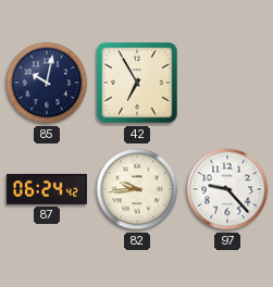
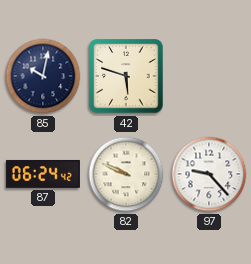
42: 6:55 -> 5:48
82: 9:44 -> 9:49
